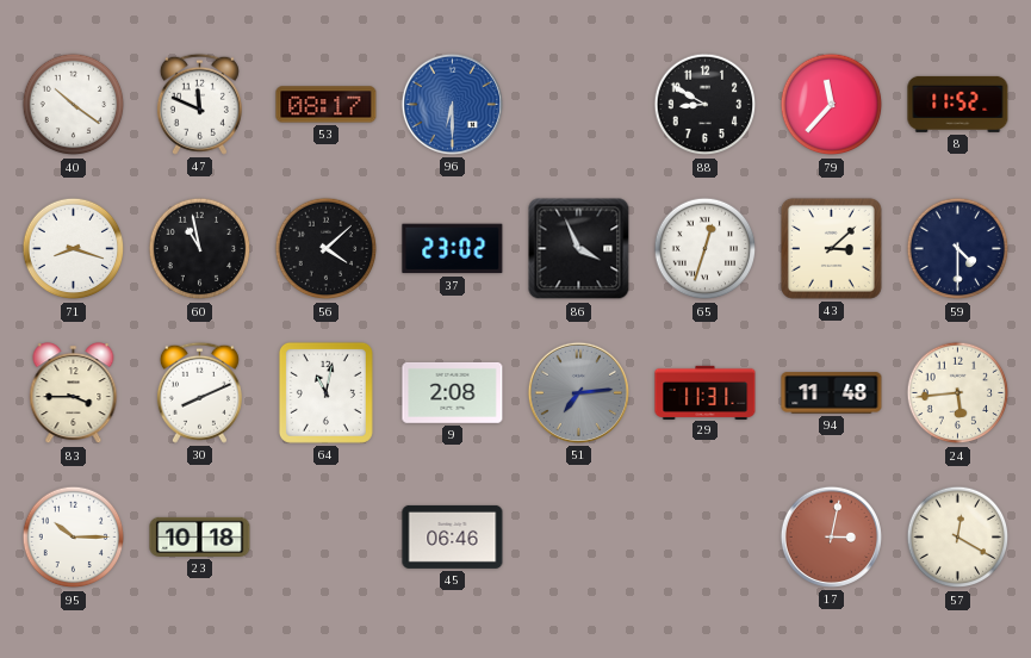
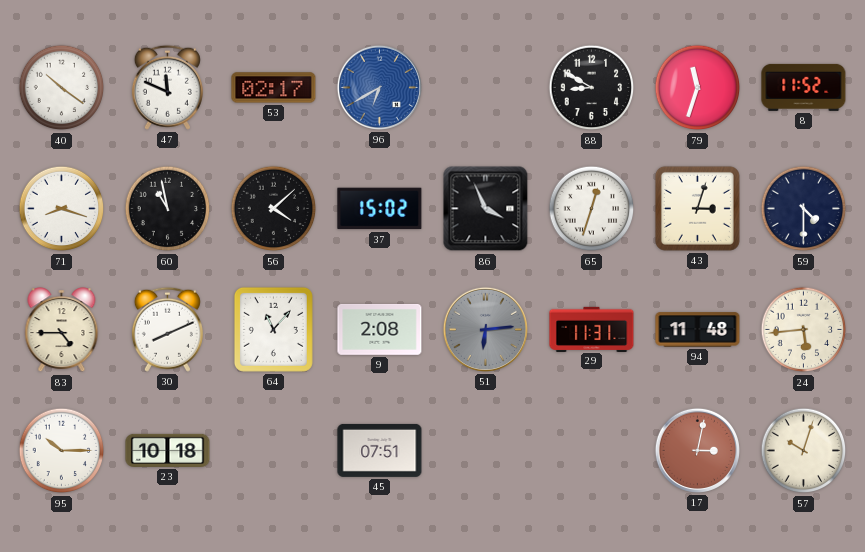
53: 08:17 -> 02:17
96: 6:30 -> 6:40
79: 11:37 -> 11:33
37: 23:02 -> 15:02
43: 3:08 -> 3:03
83: 3:45 -> 4:45
64: 11:02 -> 11:07
51: 7:14 -> 6:14
45: 06:46 -> 07:51
57: 12:20 -> 10:03
